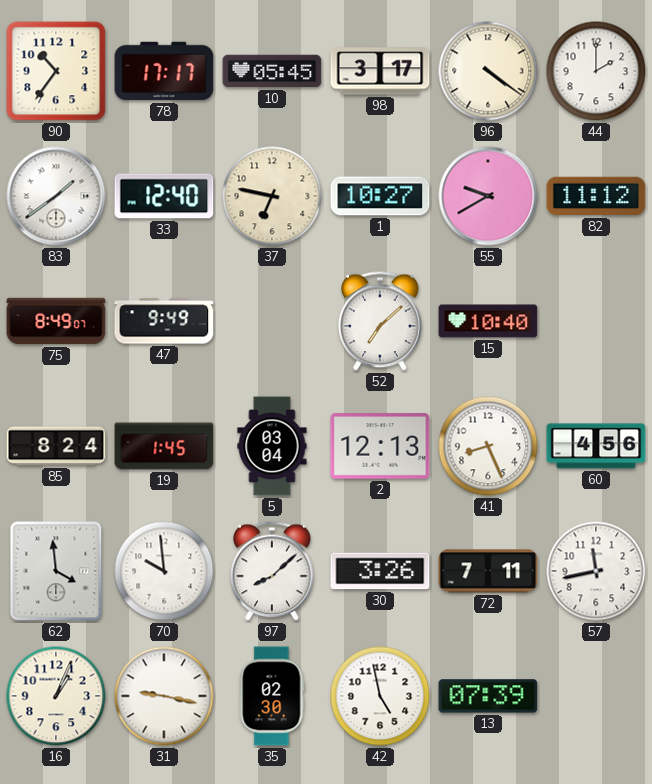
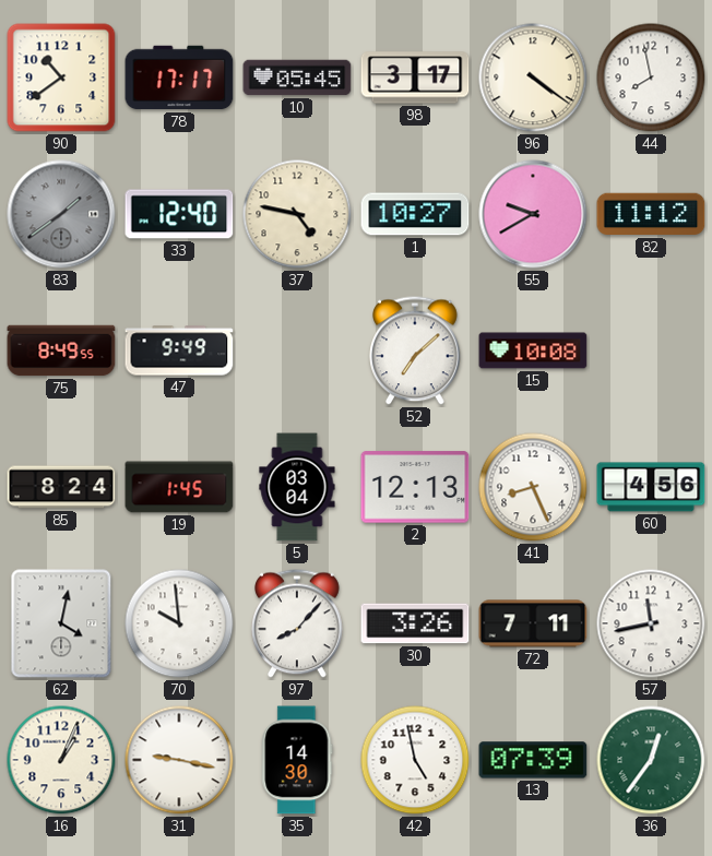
90: 10:36 -> 10:39
44: 2:00 -> 7:58
83 dial: white -> grey
37: 6:47 -> 4:47
75: 8:49:07 -> 8:49:55
15: 10:40 -> 10:08
62: 3:59 -> 4:02
97: 8:08 -> 8:07
35: 02:30 -> 14:30
36: none -> 12:36
